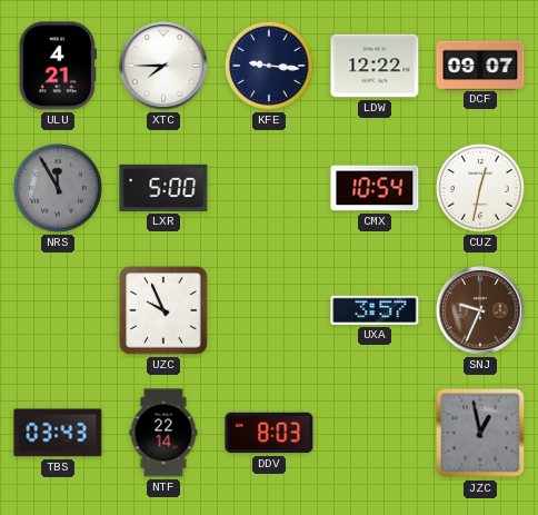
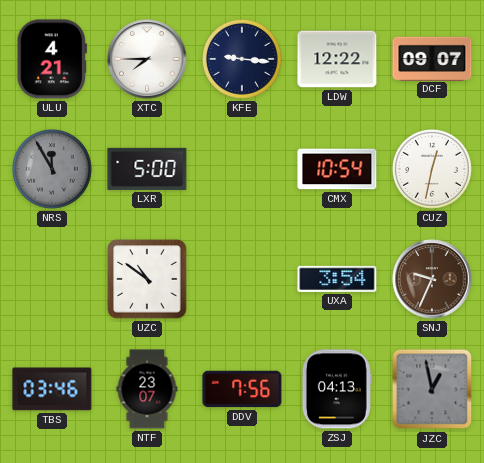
UZC: 9:56 -> 10:51
UXA: 3:57 -> 3:54
TBS: 03:43 -> 03:46
NTF: 22:14 -> 23:07
DDV: 8:03 -> 7:56
ZSJ: none -> 04:13
